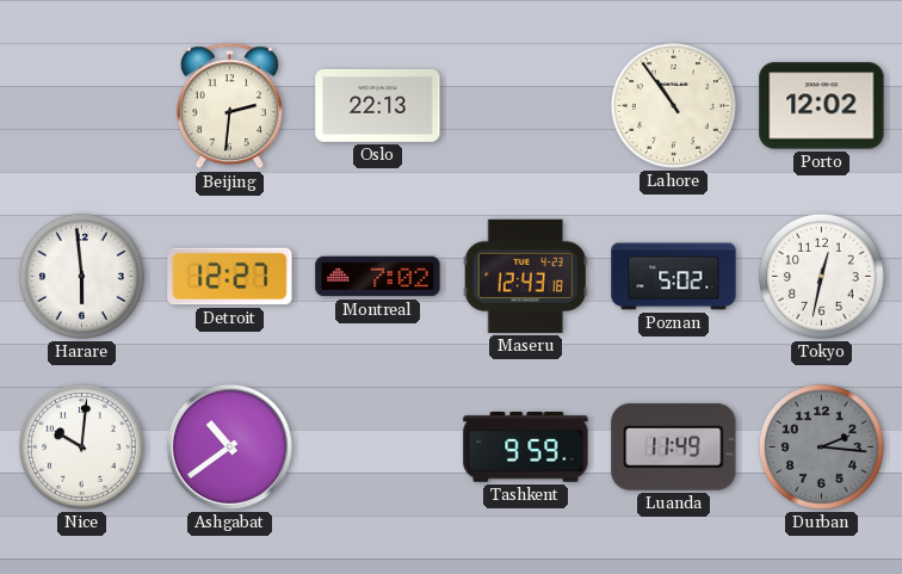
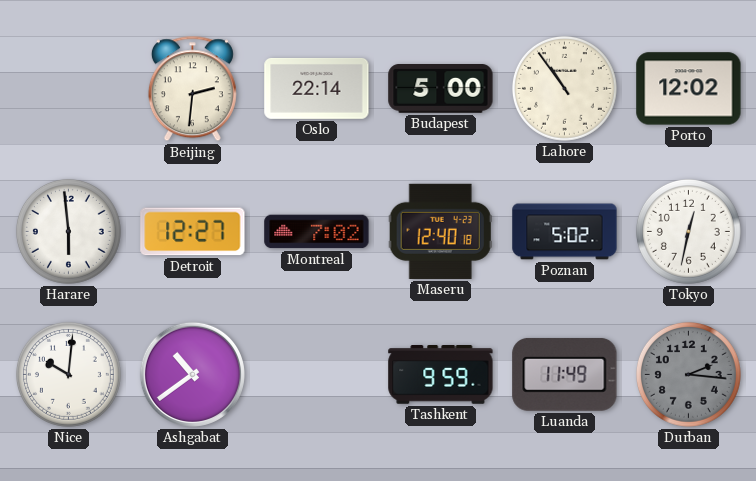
Oslo: 22:13 -> 22:14
Budapest: none -> 5:00
Maseru: 12:43 -> 12:40
